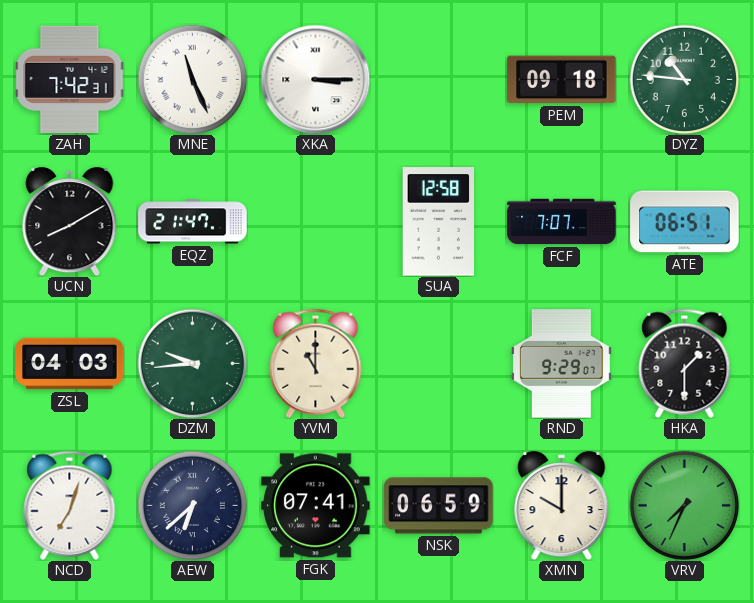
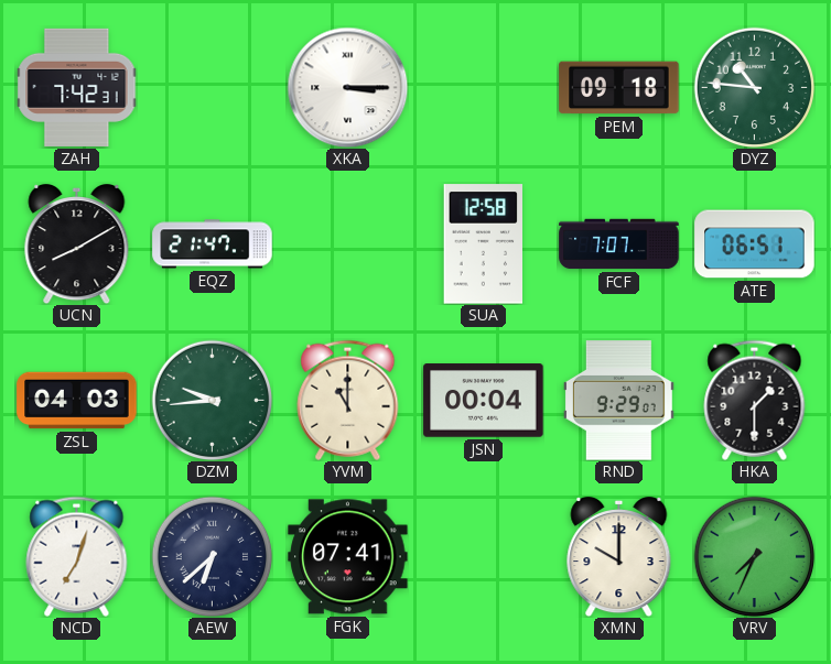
MNE: 11:26 -> none
JSN: none -> 00:04
NSK: 06:59 -> none
